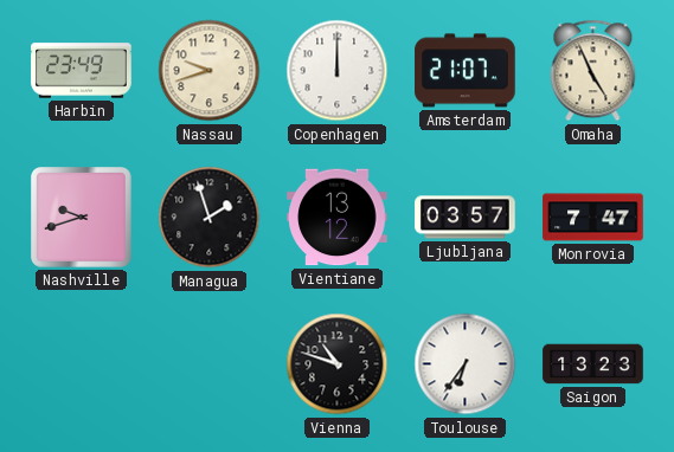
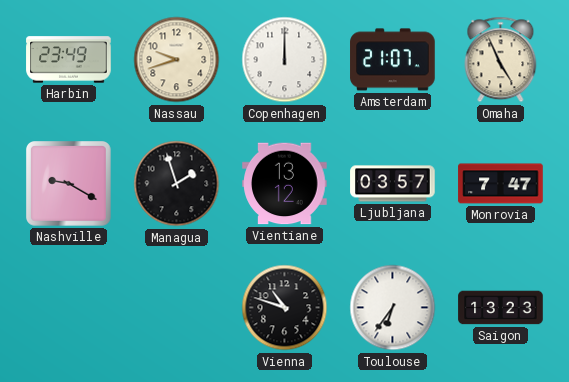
Nashville: 9:42 -> 9:20
